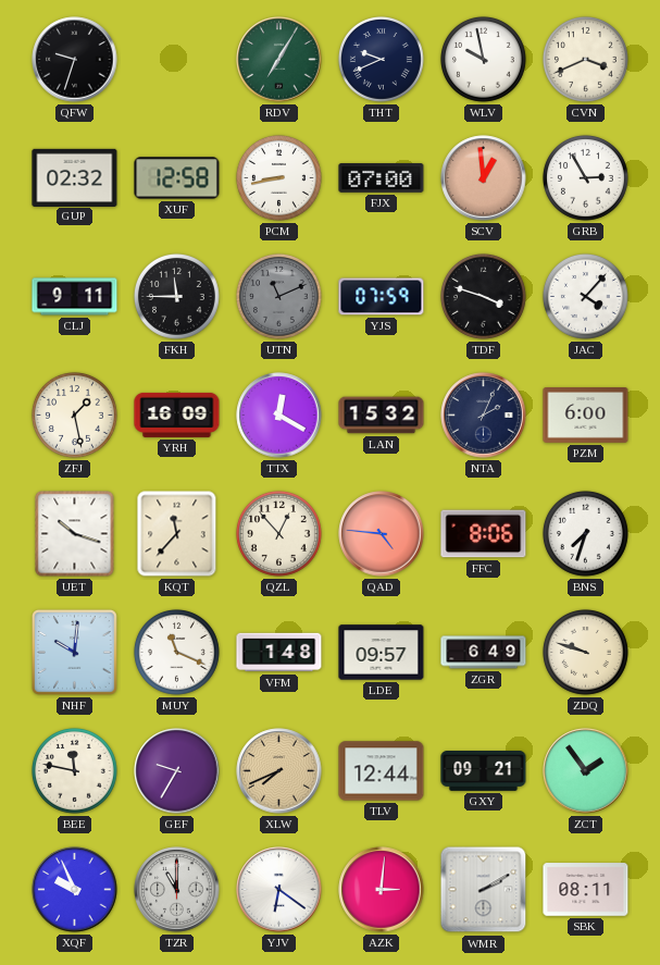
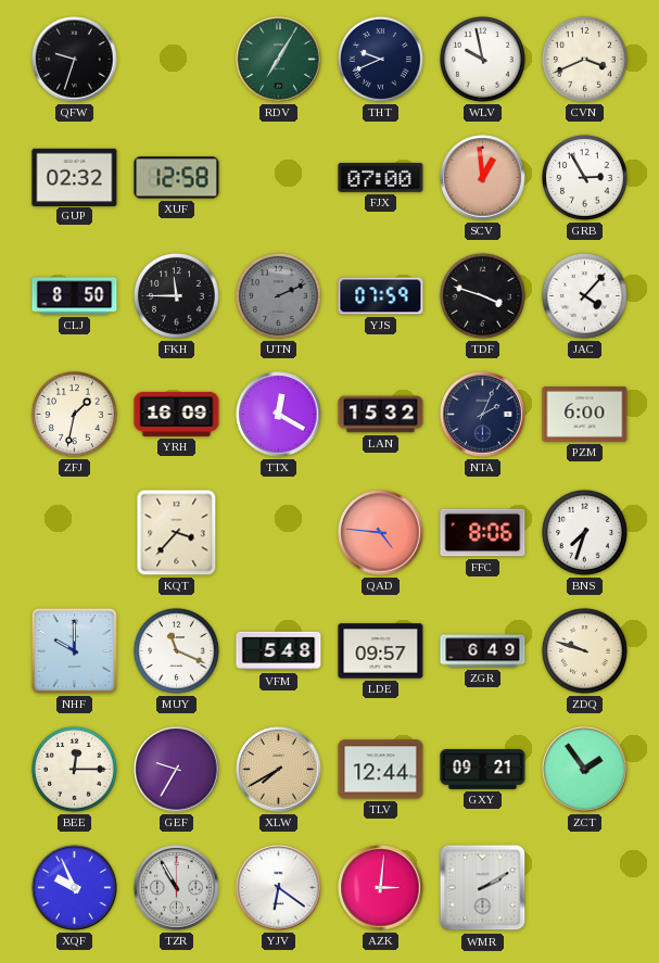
PCM: 8:43 -> none
CLJ: 9:11 -> 8:50
UTN: 11:11 -> 2:11
ZFJ: 1:28 -> 1:32
UET: 10:18 -> none
KQT: 11:37 -> 3:37
QZL: 12:53 -> none
NHF: 10:01 -> 10:00
VFM: 1:48 -> 5:48
BEE: 11:47 -> 12:15
XLW: 7:41 -> 7:40
TZR: 11:00 -> 10:55
SBK: 08:11 -> none
